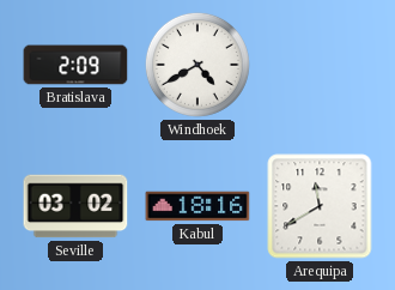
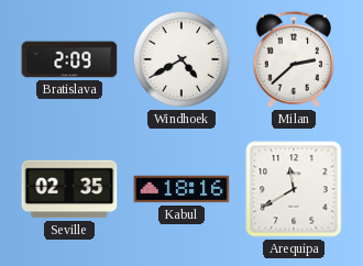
Milan: none -> 2:38
Seville: 03:02 -> 02:35
